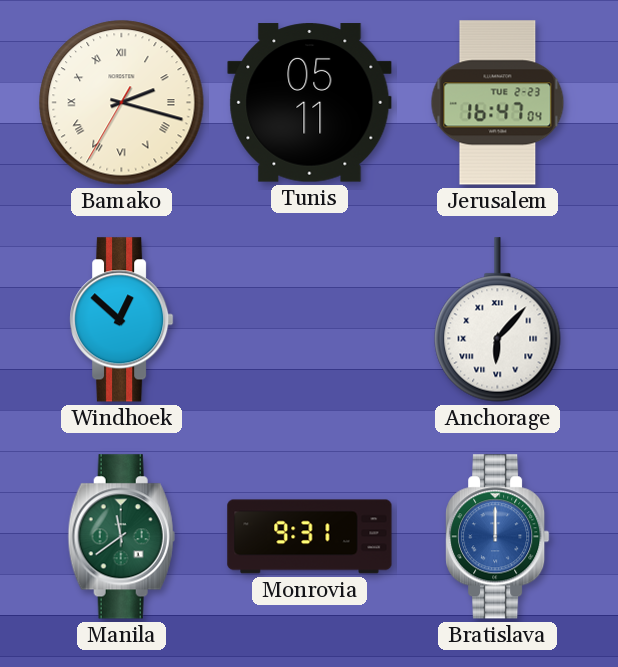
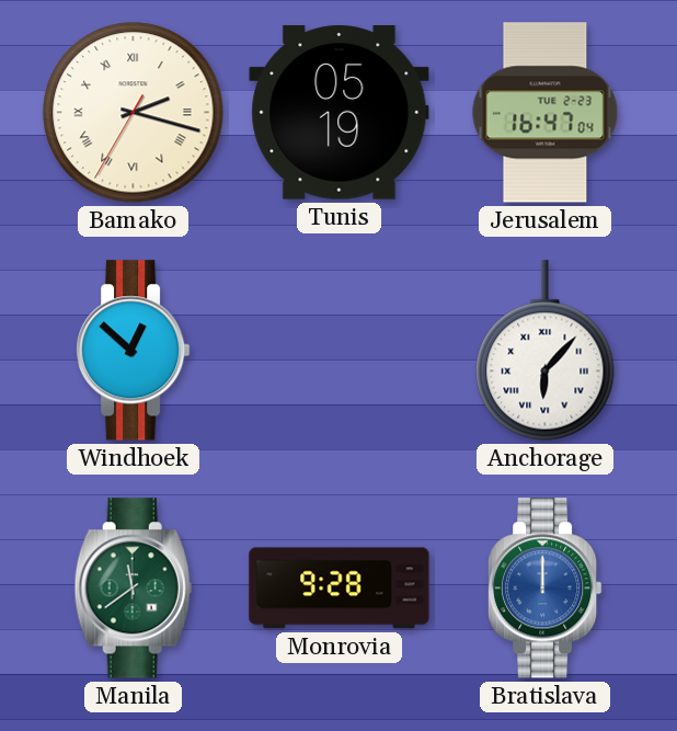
Tunis: 05:11 -> 05:19
Monrovia: 9:31 -> 9:28
